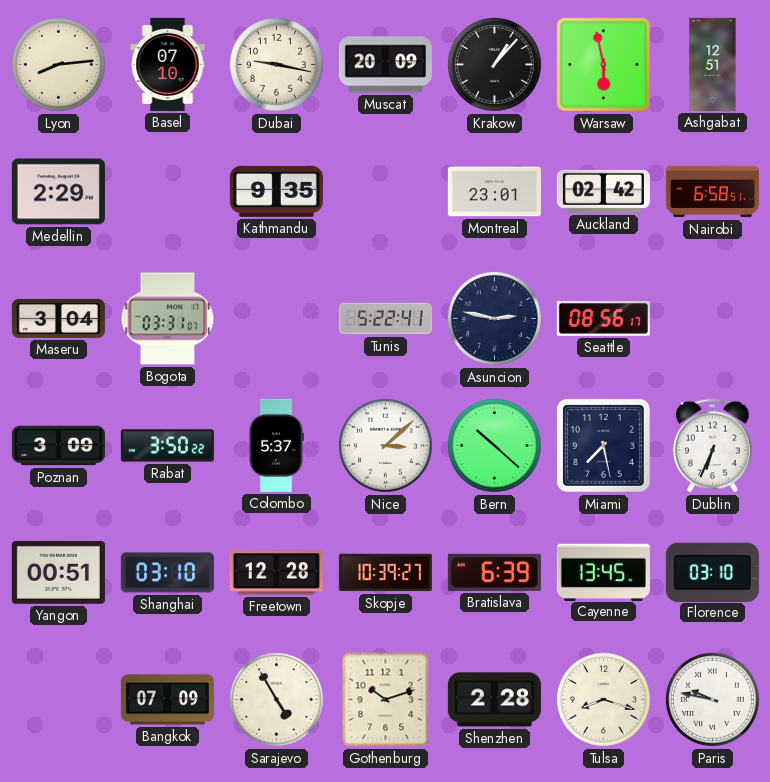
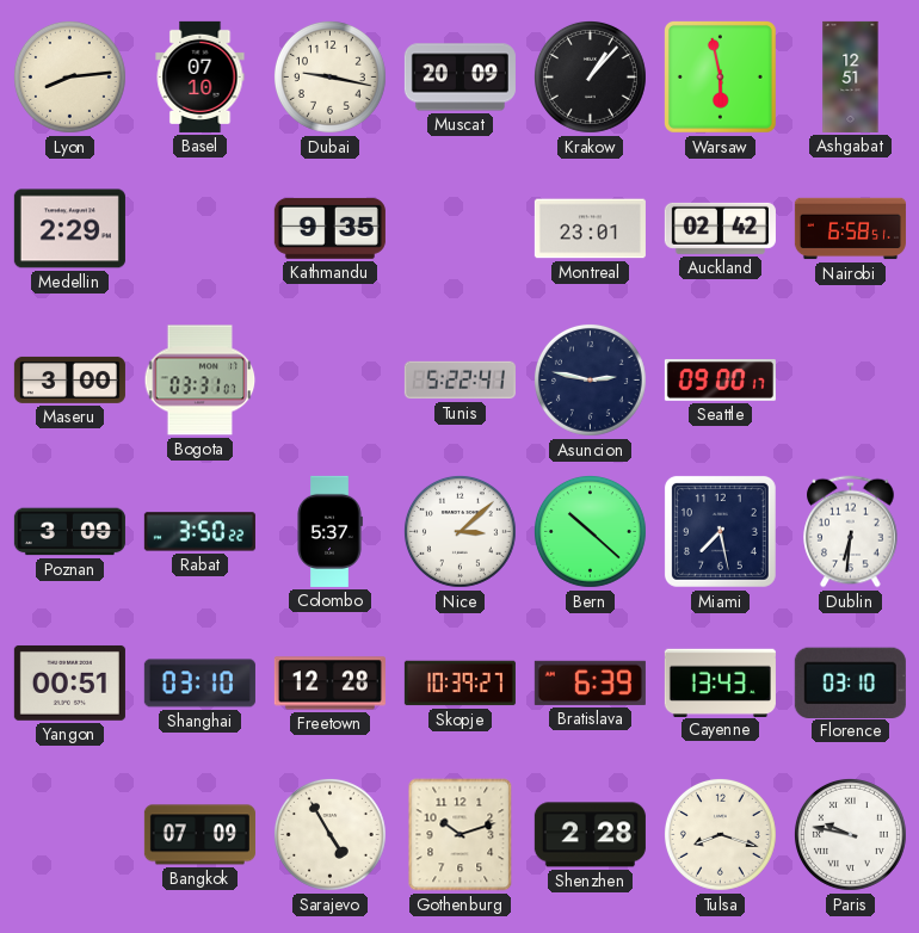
Maseru: 3:04 -> 3:00
Seattle: 08:56 -> 09:00
Dublin: 6:34 -> 6:31
Cayenne: 13:45 -> 13:43
